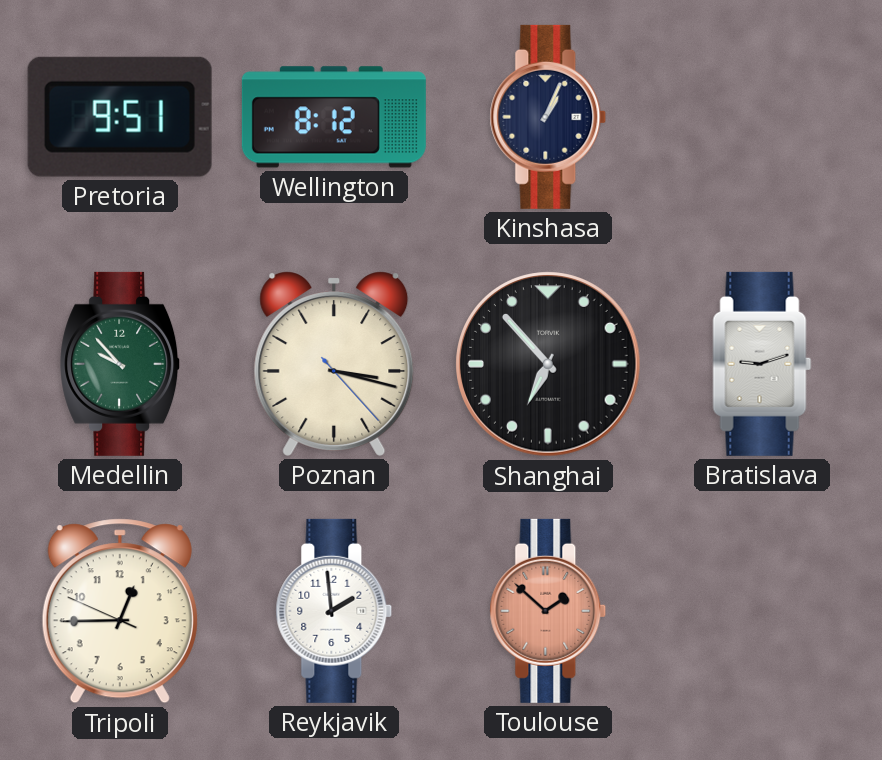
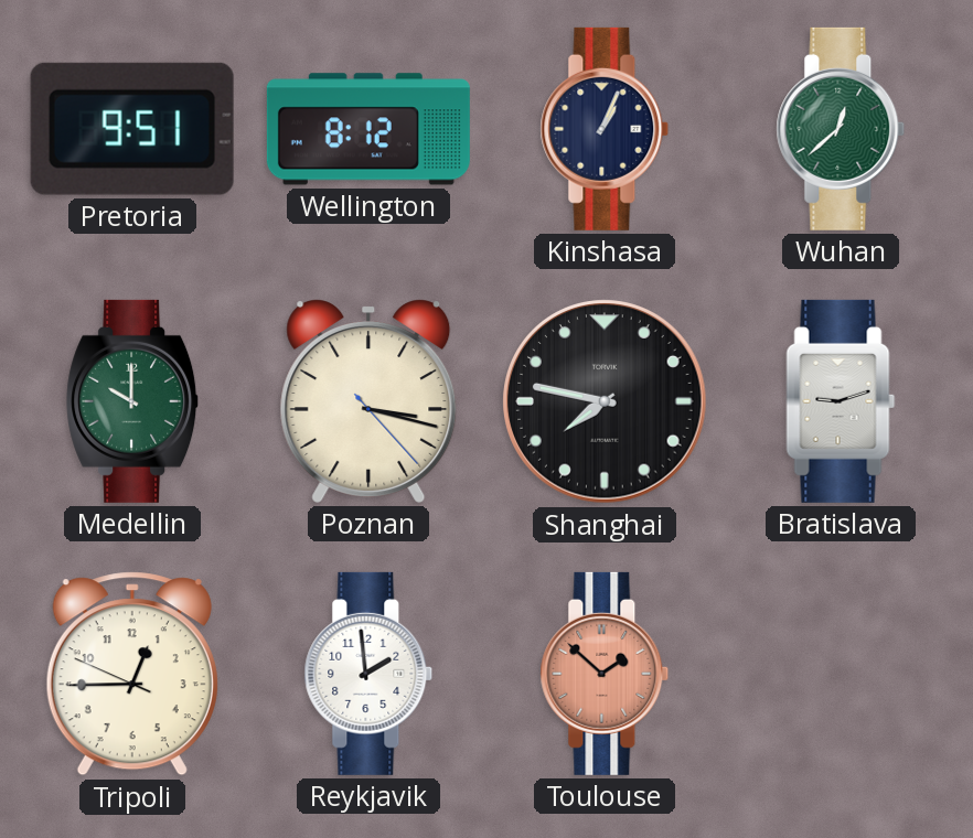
Wuhan: none -> 12:38
Medellin: 9:53 -> 10:00
Shanghai: 6:53 -> 7:47
